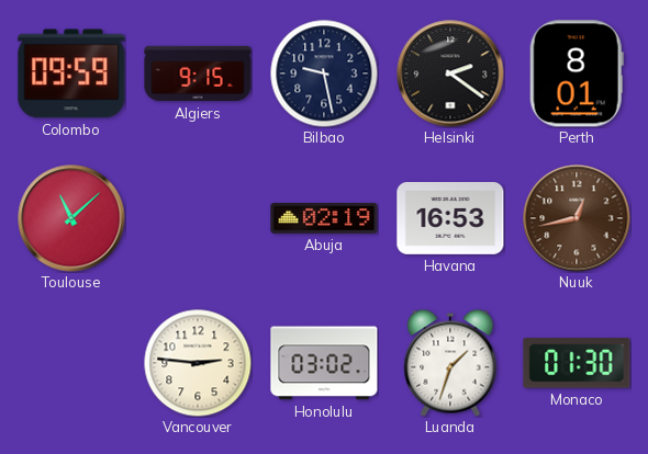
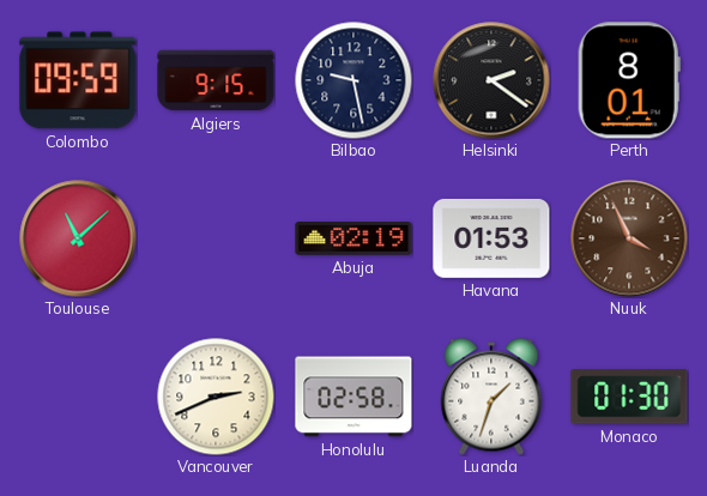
Havana: 16:53 -> 01:53
Nuuk: 12:43 -> 3:56
Vancouver: 2:46 -> 2:41
Honolulu: 03:02 -> 02:58
